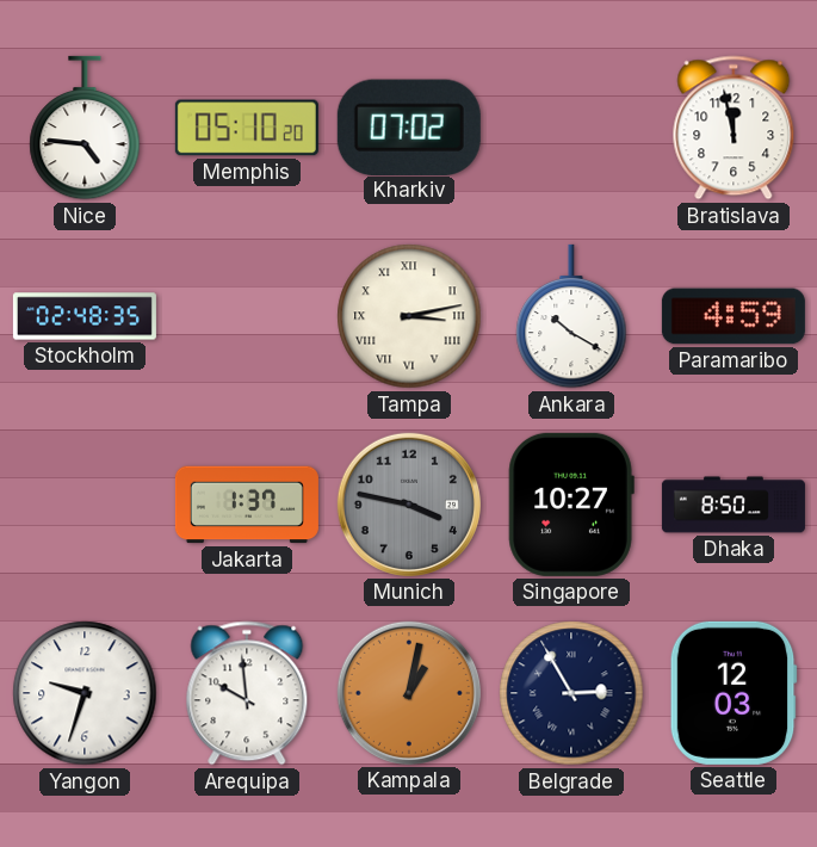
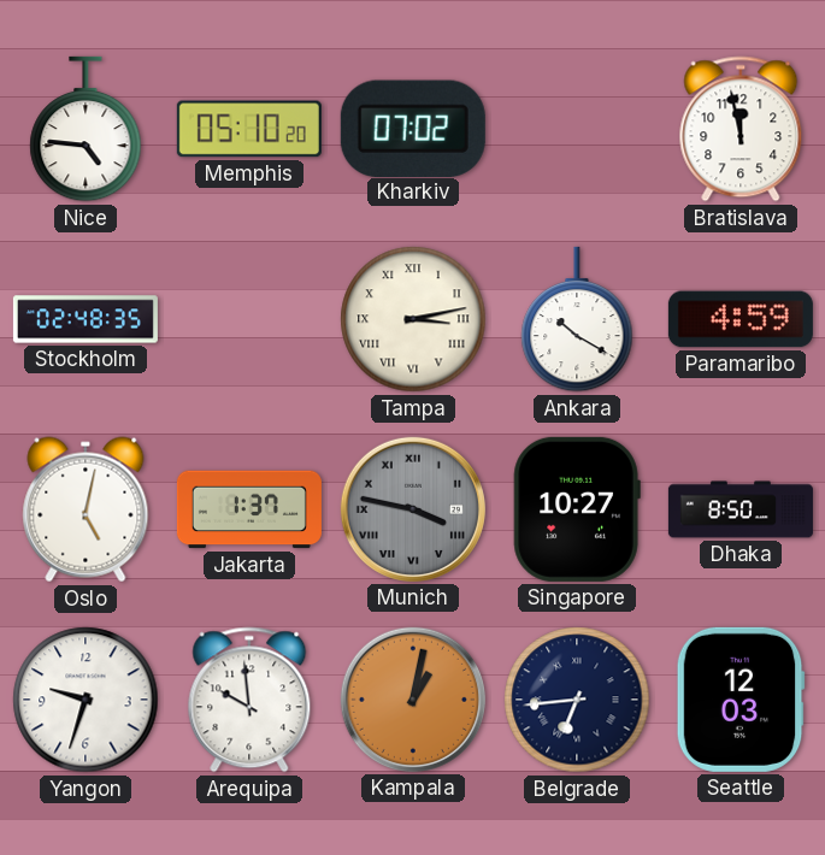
Oslo: none -> 5:02
Munich numerals: Arabic -> Roman
Belgrade: 2:55 -> 6:44
